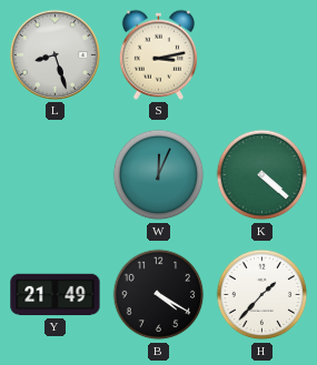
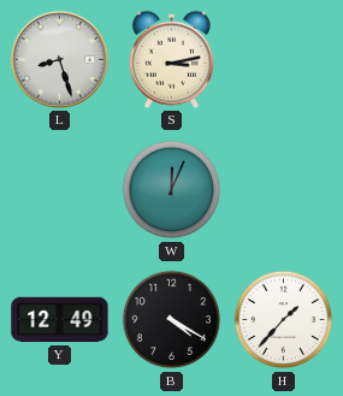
K: 4:22 -> none
Y: 21:49 -> 12:49
